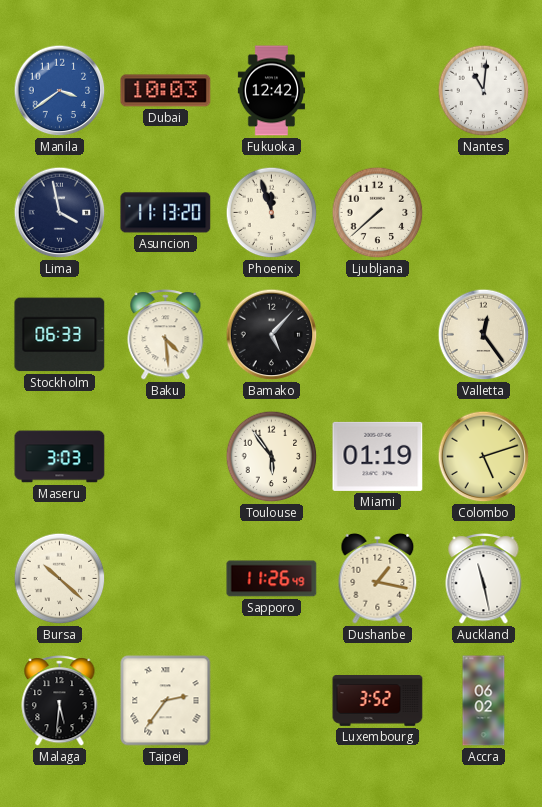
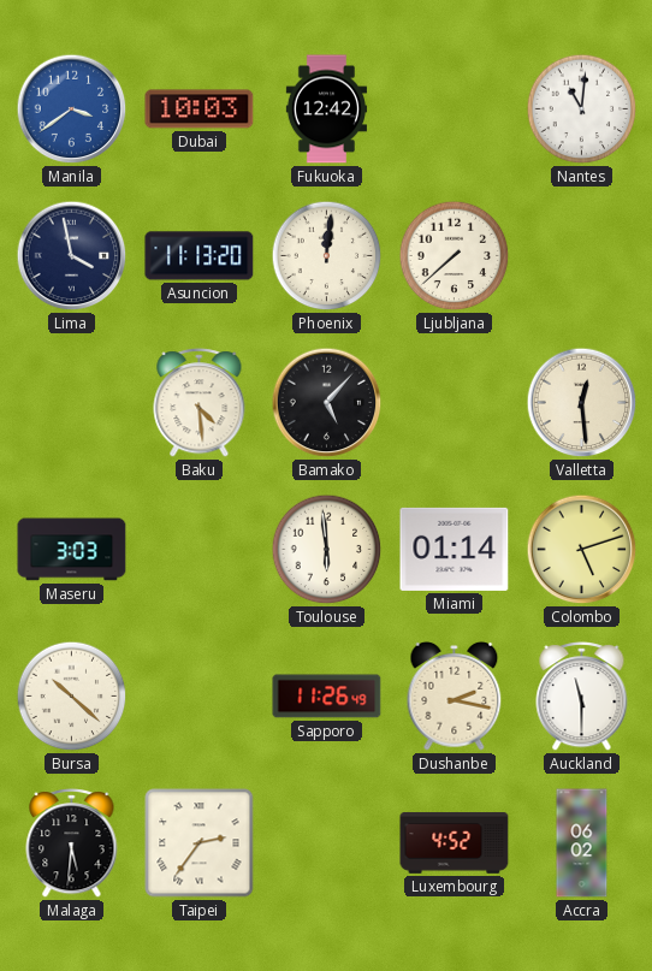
Phoenix: 11:57 -> 12:01
Stockholm: 06:33 -> none
Valletta: 12:24 -> 12:29
Toulouse: 5:54 -> 5:59
Miami: 01:19 -> 01:14
Dushanbe: 1:17 -> 2:17
Auckland: 11:28 -> 11:30
Luxembourg: 3:52 -> 4:52
